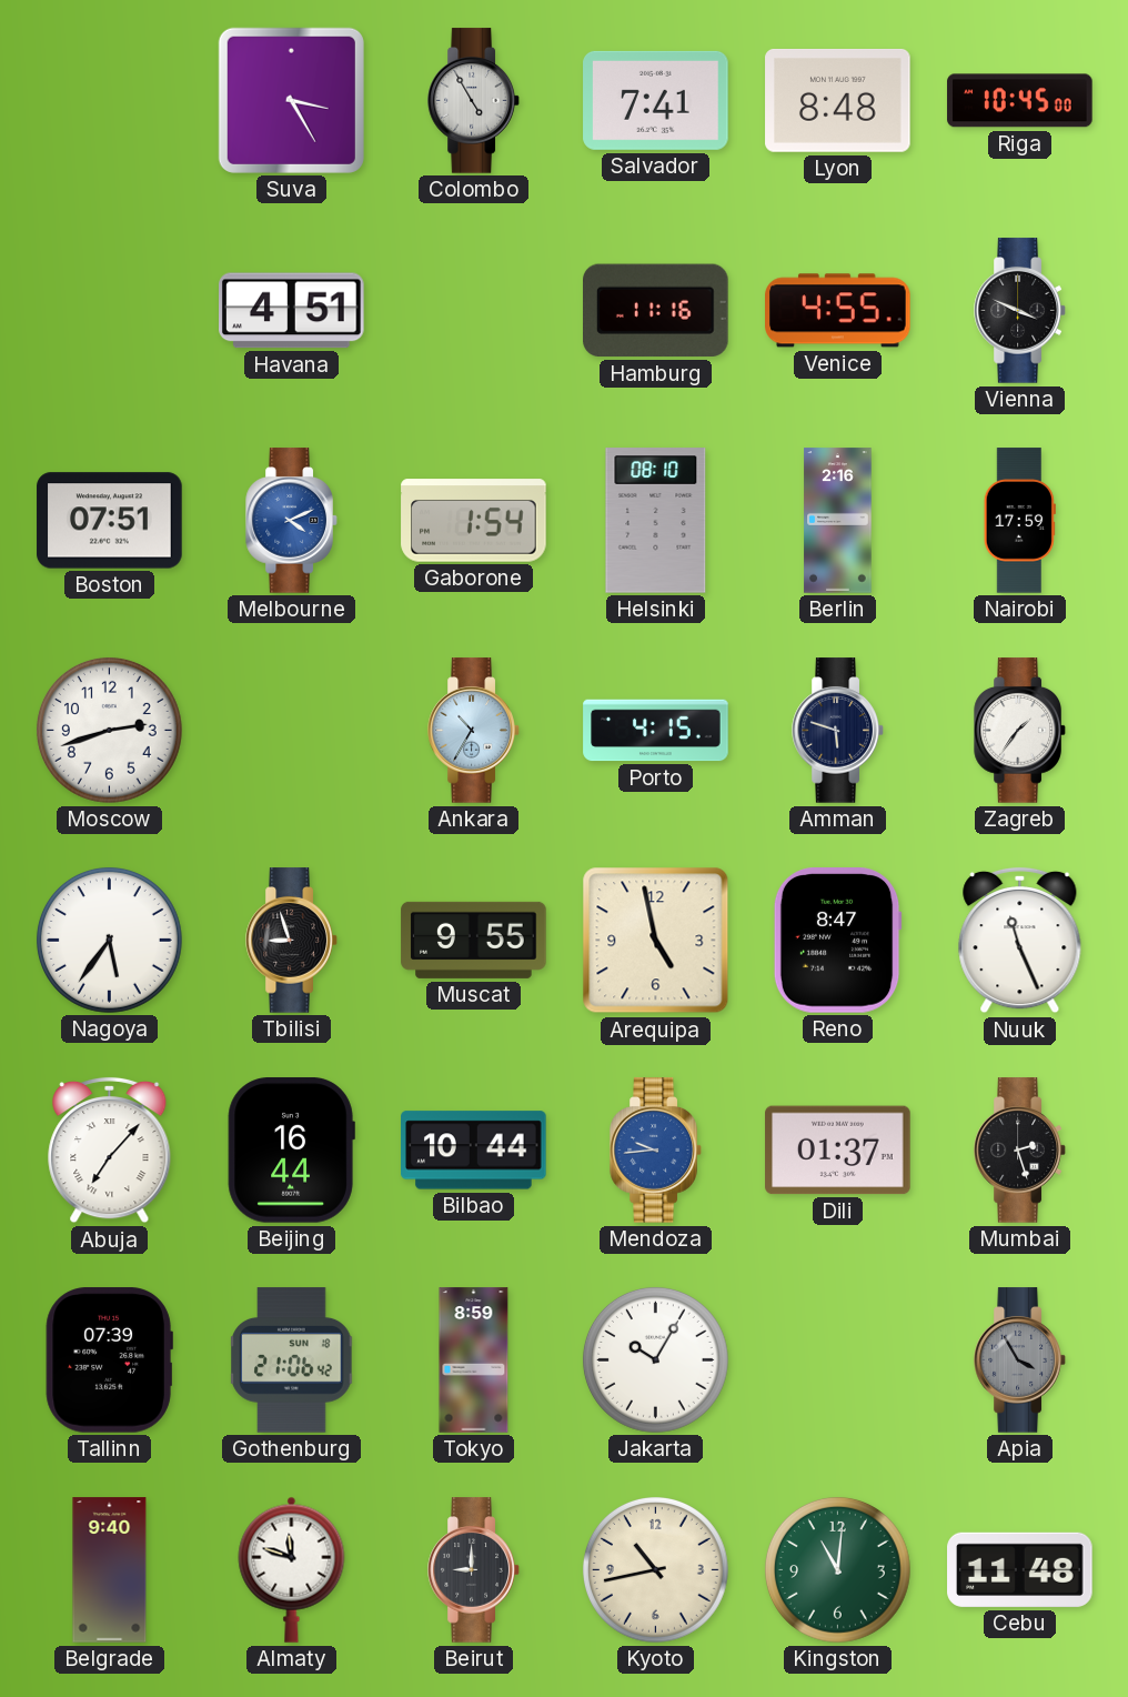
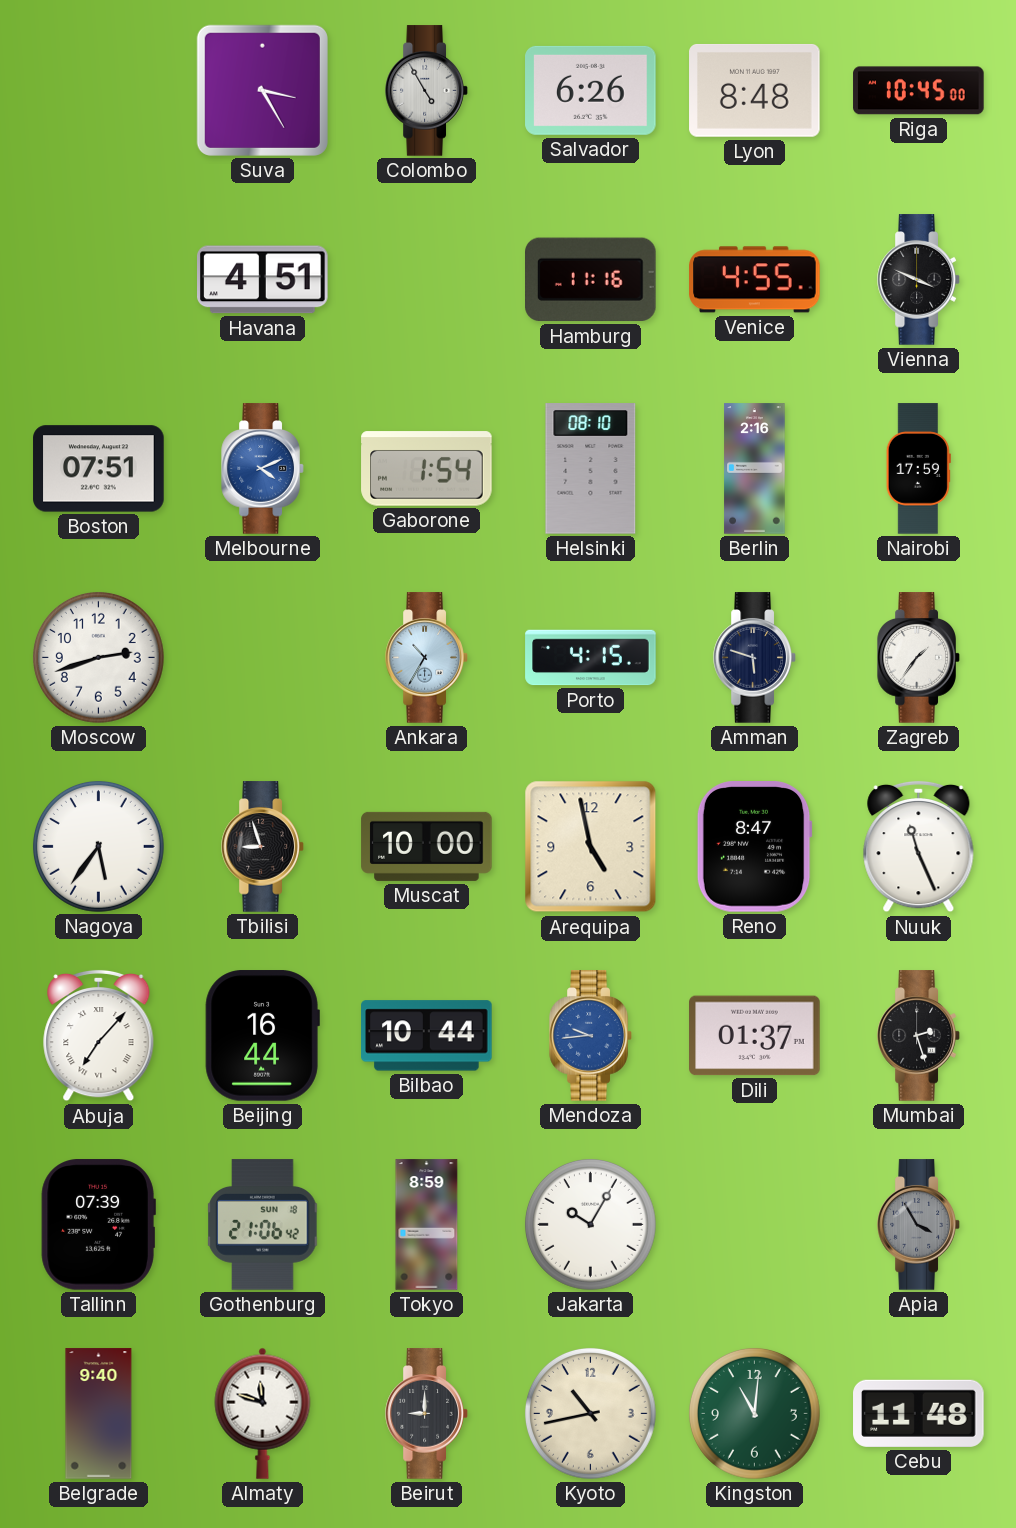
Salvador: 7:41 -> 6:26
Muscat: 9:55 -> 10:00
